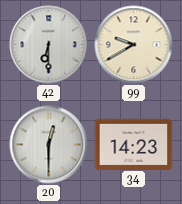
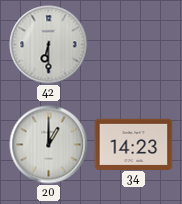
99: 9:40 -> none
20: 12:30 -> 1:00
